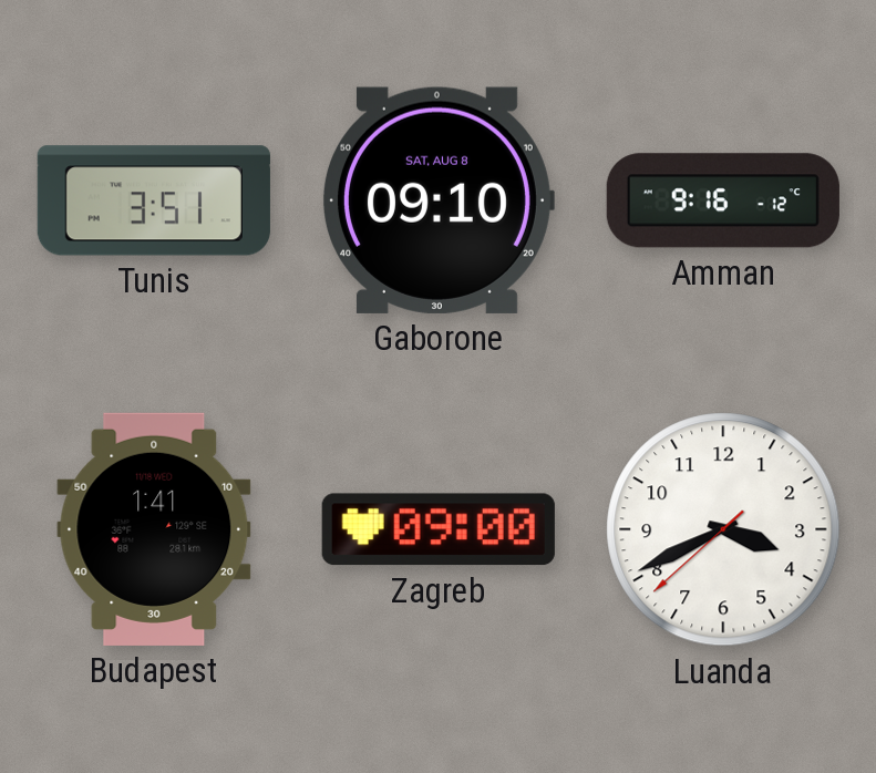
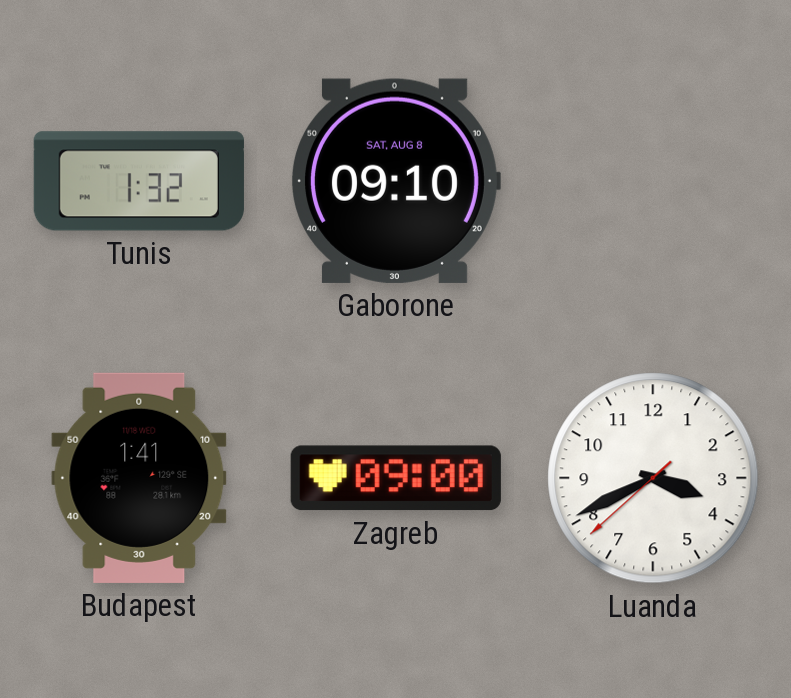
Tunis: 3:51 -> 1:32
Amman: 9:16 -> none
